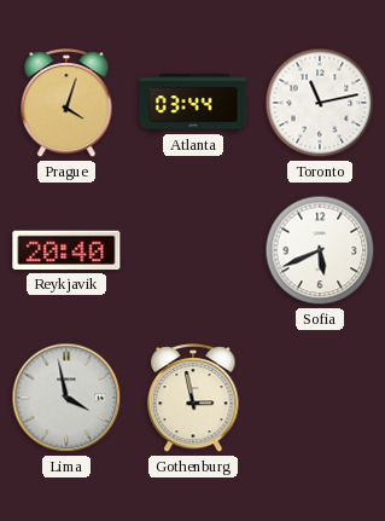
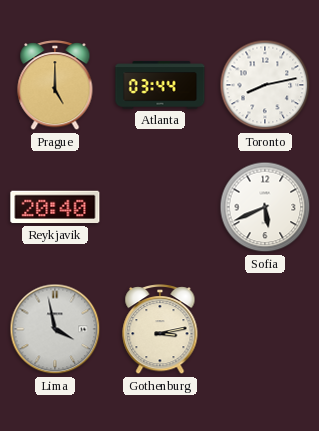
Prague: 4:03 -> 5:00
Toronto: 11:13 -> 8:13
Gothenburg: 2:58 -> 3:13
